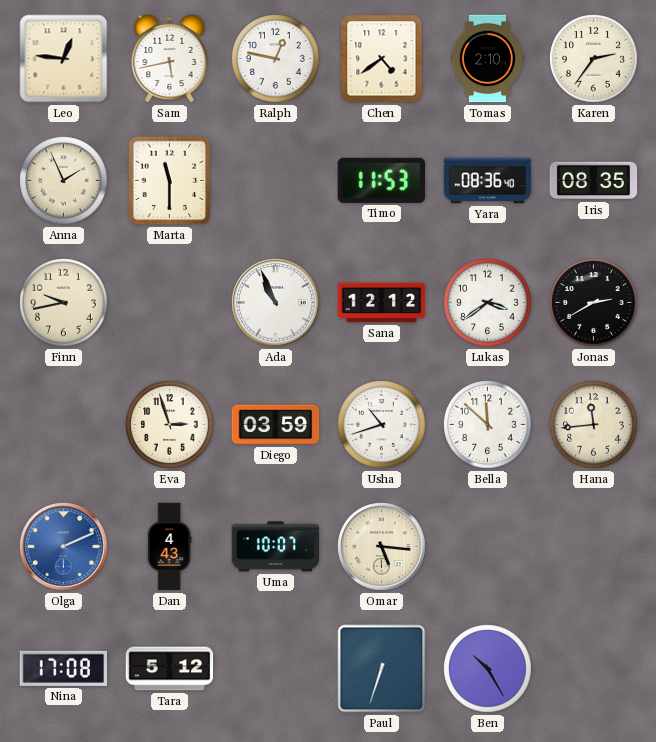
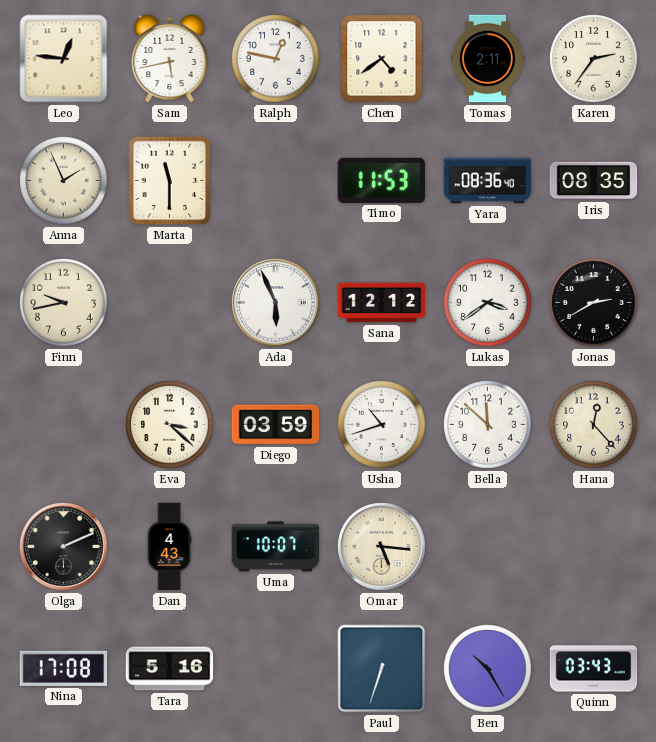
Tomas: 2:10 -> 2:11
Ada: 10:56 -> 5:56
Eva: 2:57 -> 3:22
Hana: 11:44 -> 12:23
Olga dial: blue -> black
Tara: 5:12 -> 5:16
Quinn: none -> 03:43
